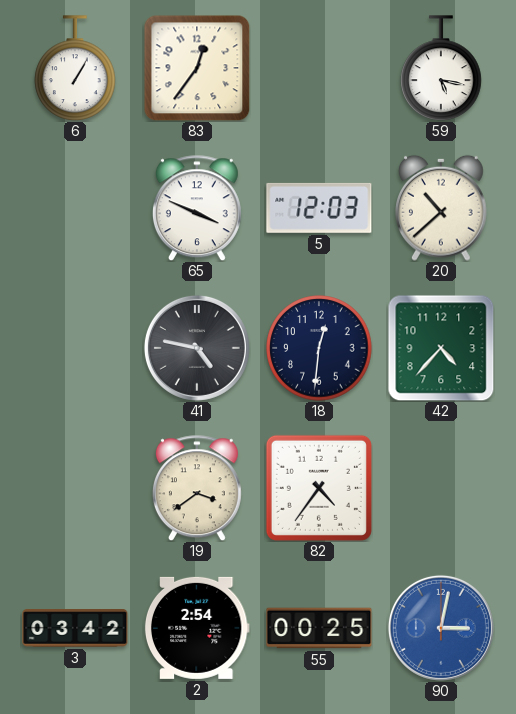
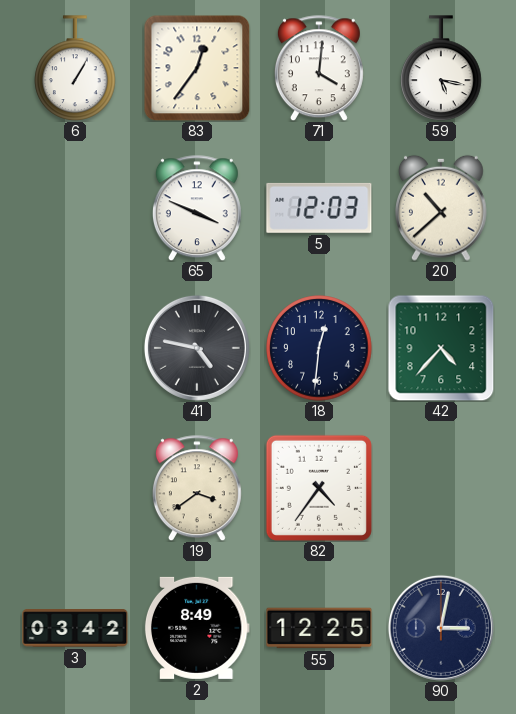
71: none -> 4:01
2: 2:54 -> 8:49
55: 00:25 -> 12:25
90 dial: blue -> navy
